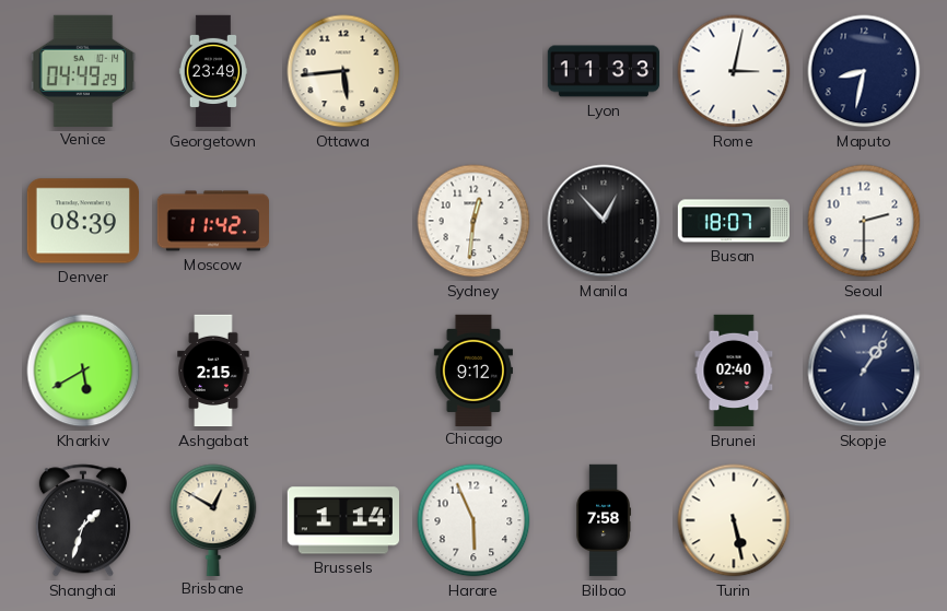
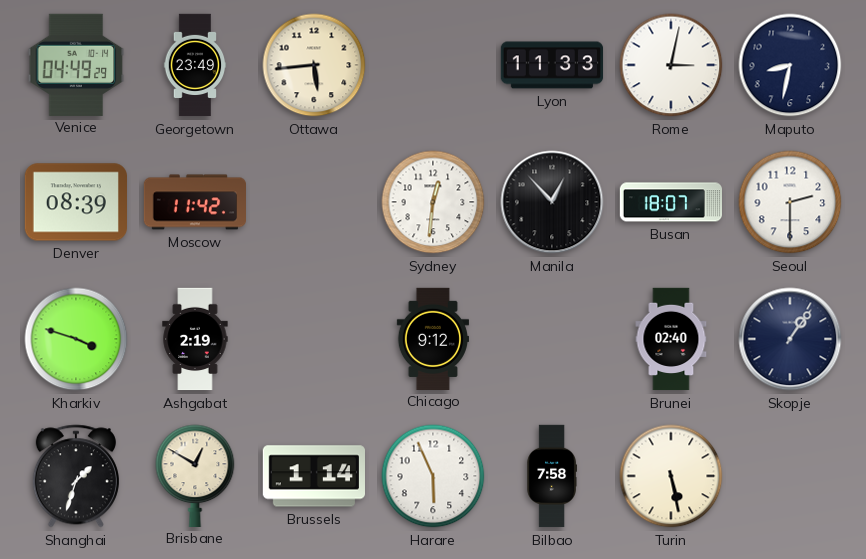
Kharkiv: 5:40 -> 3:48
Ashgabat: 2:15 -> 2:19
